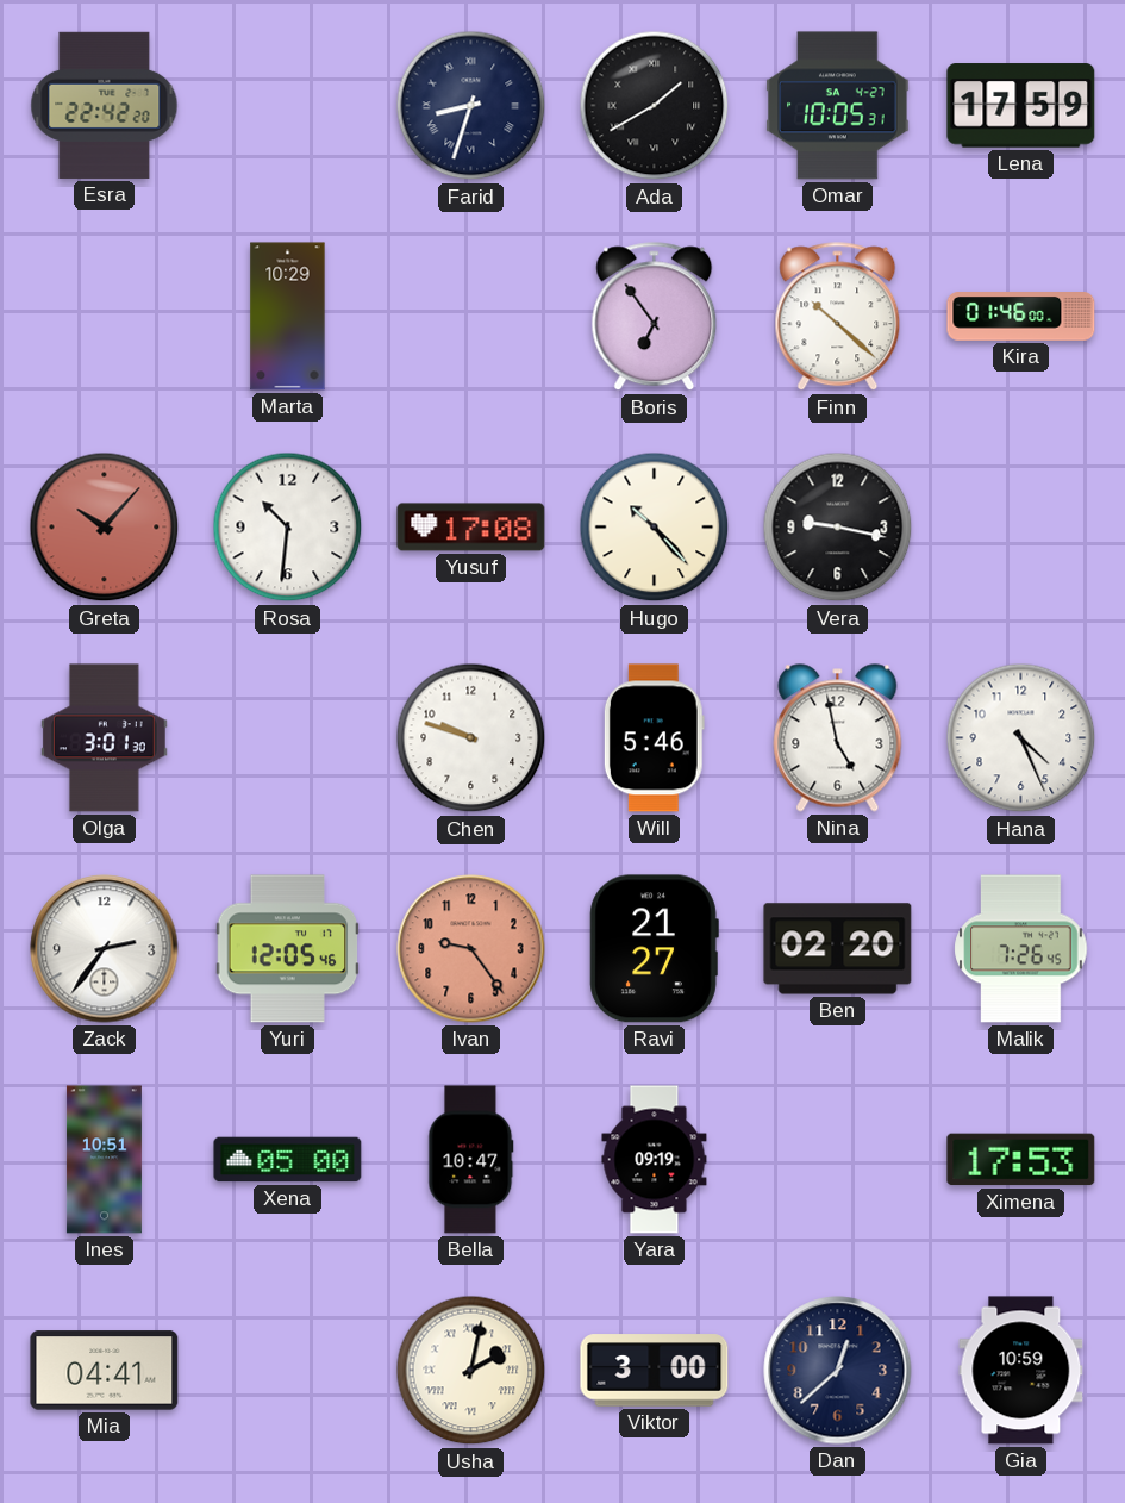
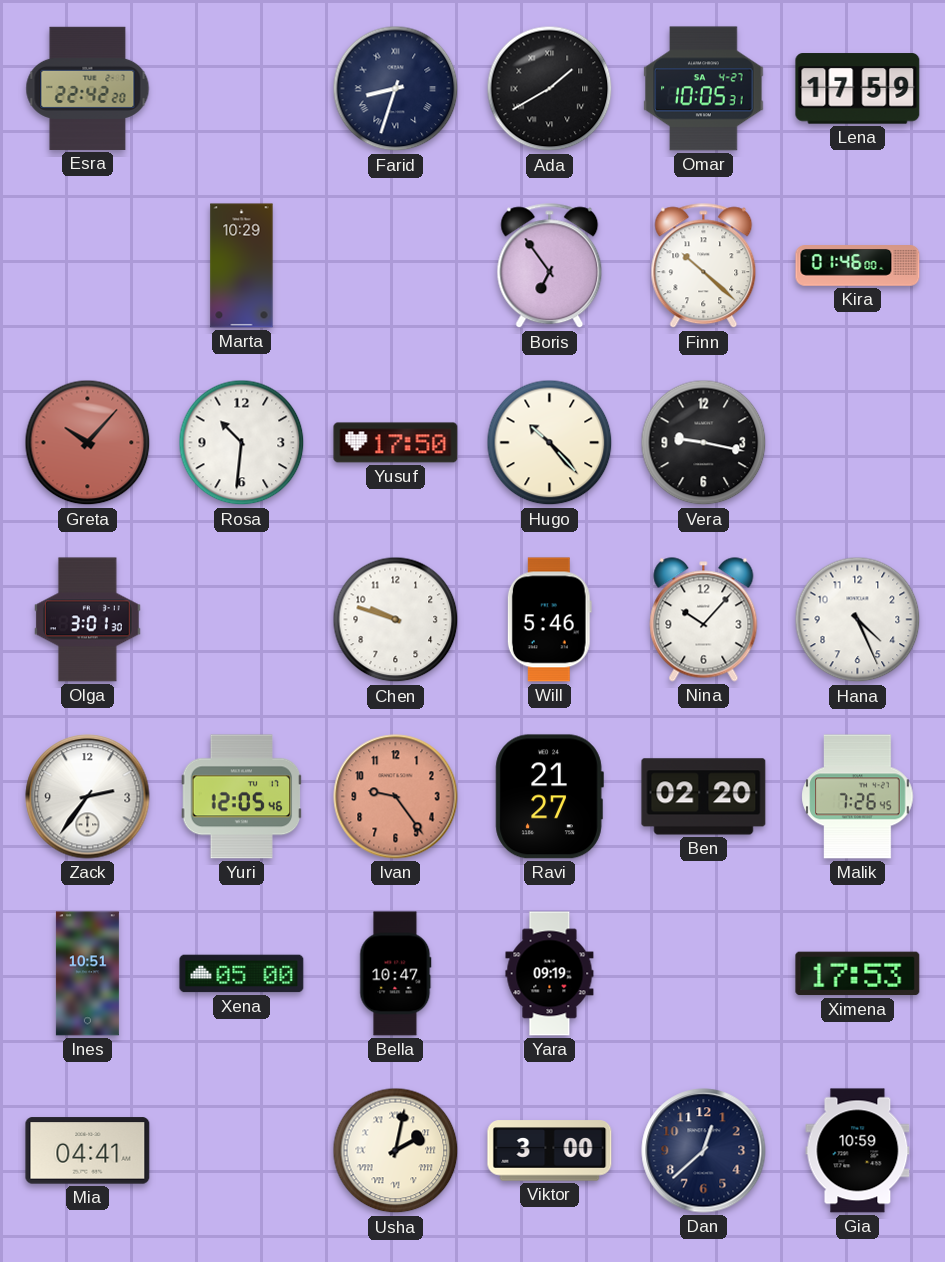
Yusuf: 17:08 -> 17:50
Nina: 4:58 -> 10:07
